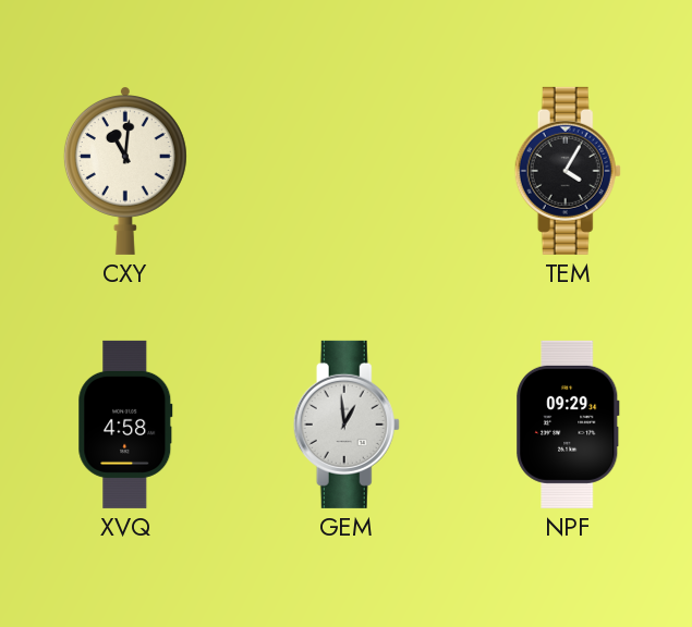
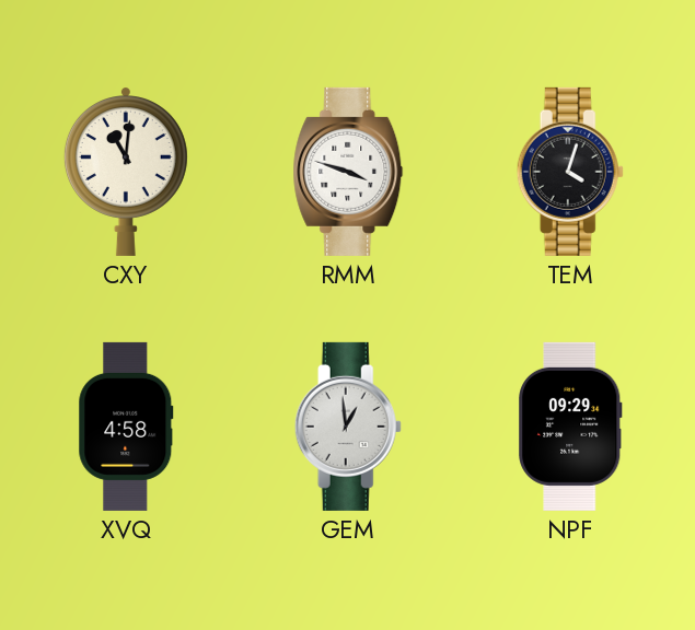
RMM: none -> 3:48
TEM: 4:05 -> 4:03
